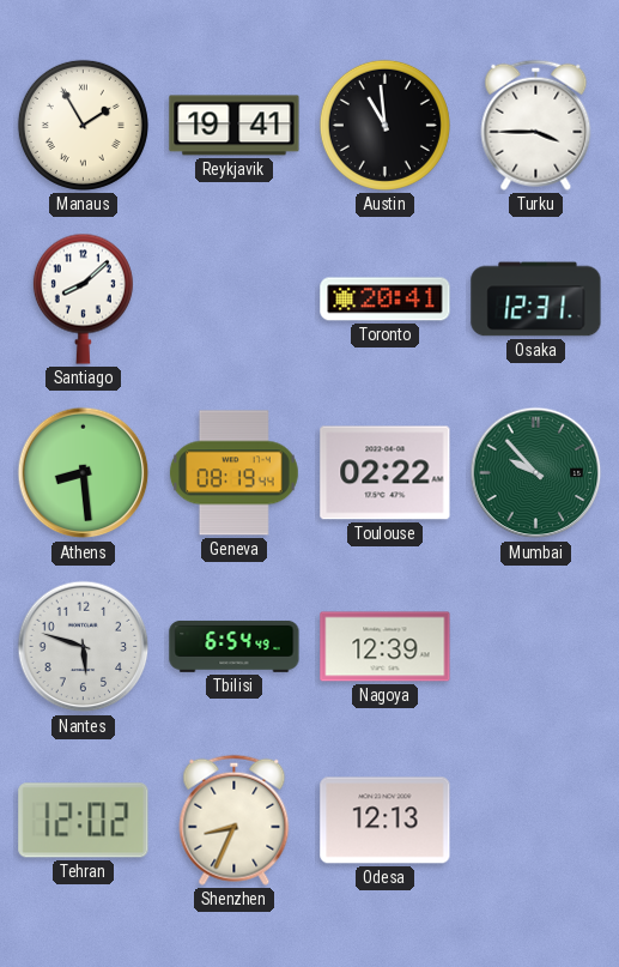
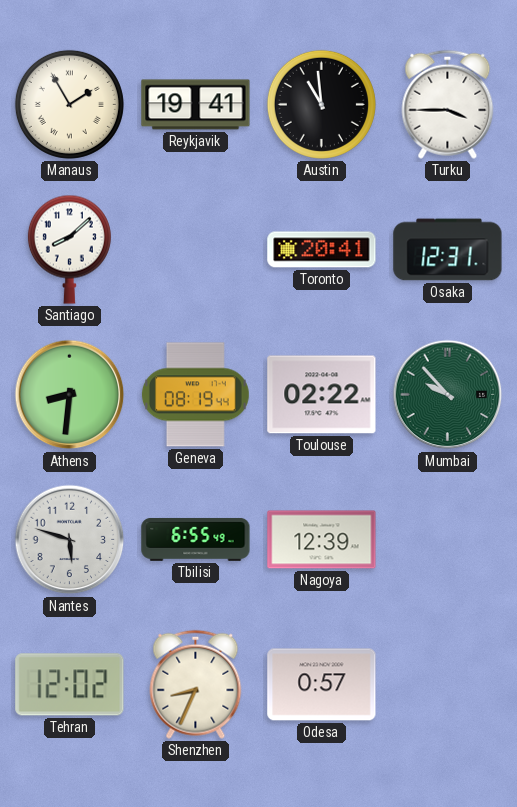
Athens: 8:29 -> 8:31
Tbilisi: 6:54 -> 6:55
Odesa: 12:13 -> 0:57
